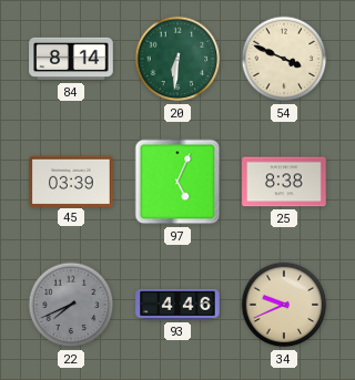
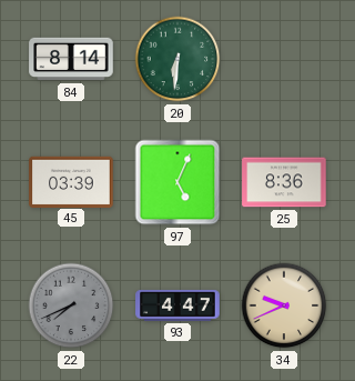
54: 3:49 -> none
25: 8:38 -> 8:36
93: 4:46 -> 4:47
